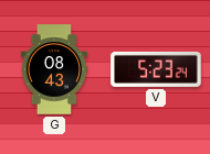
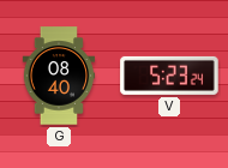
G: 08:43 -> 08:40
